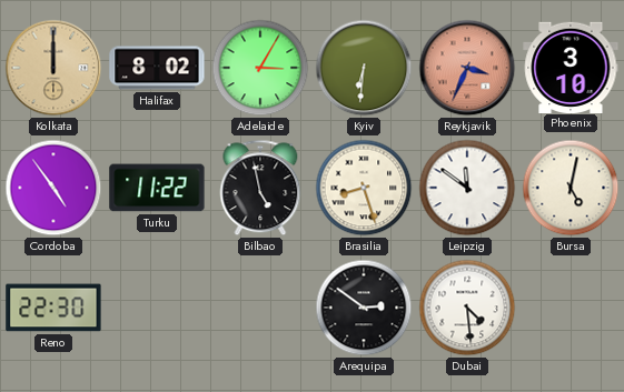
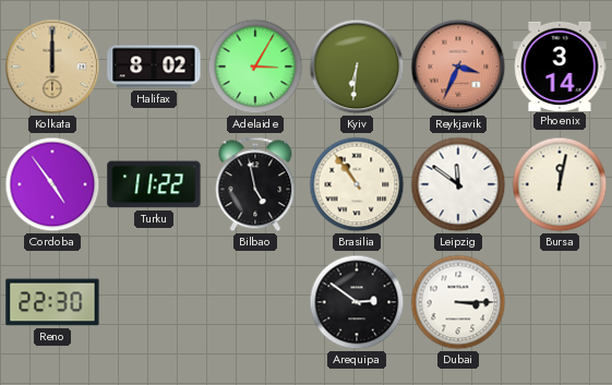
Phoenix: 3:10 -> 3:14
Brasilia: 8:27 -> 10:54
Bursa: 5:02 -> 12:02
Dubai: 4:29 -> 3:15
